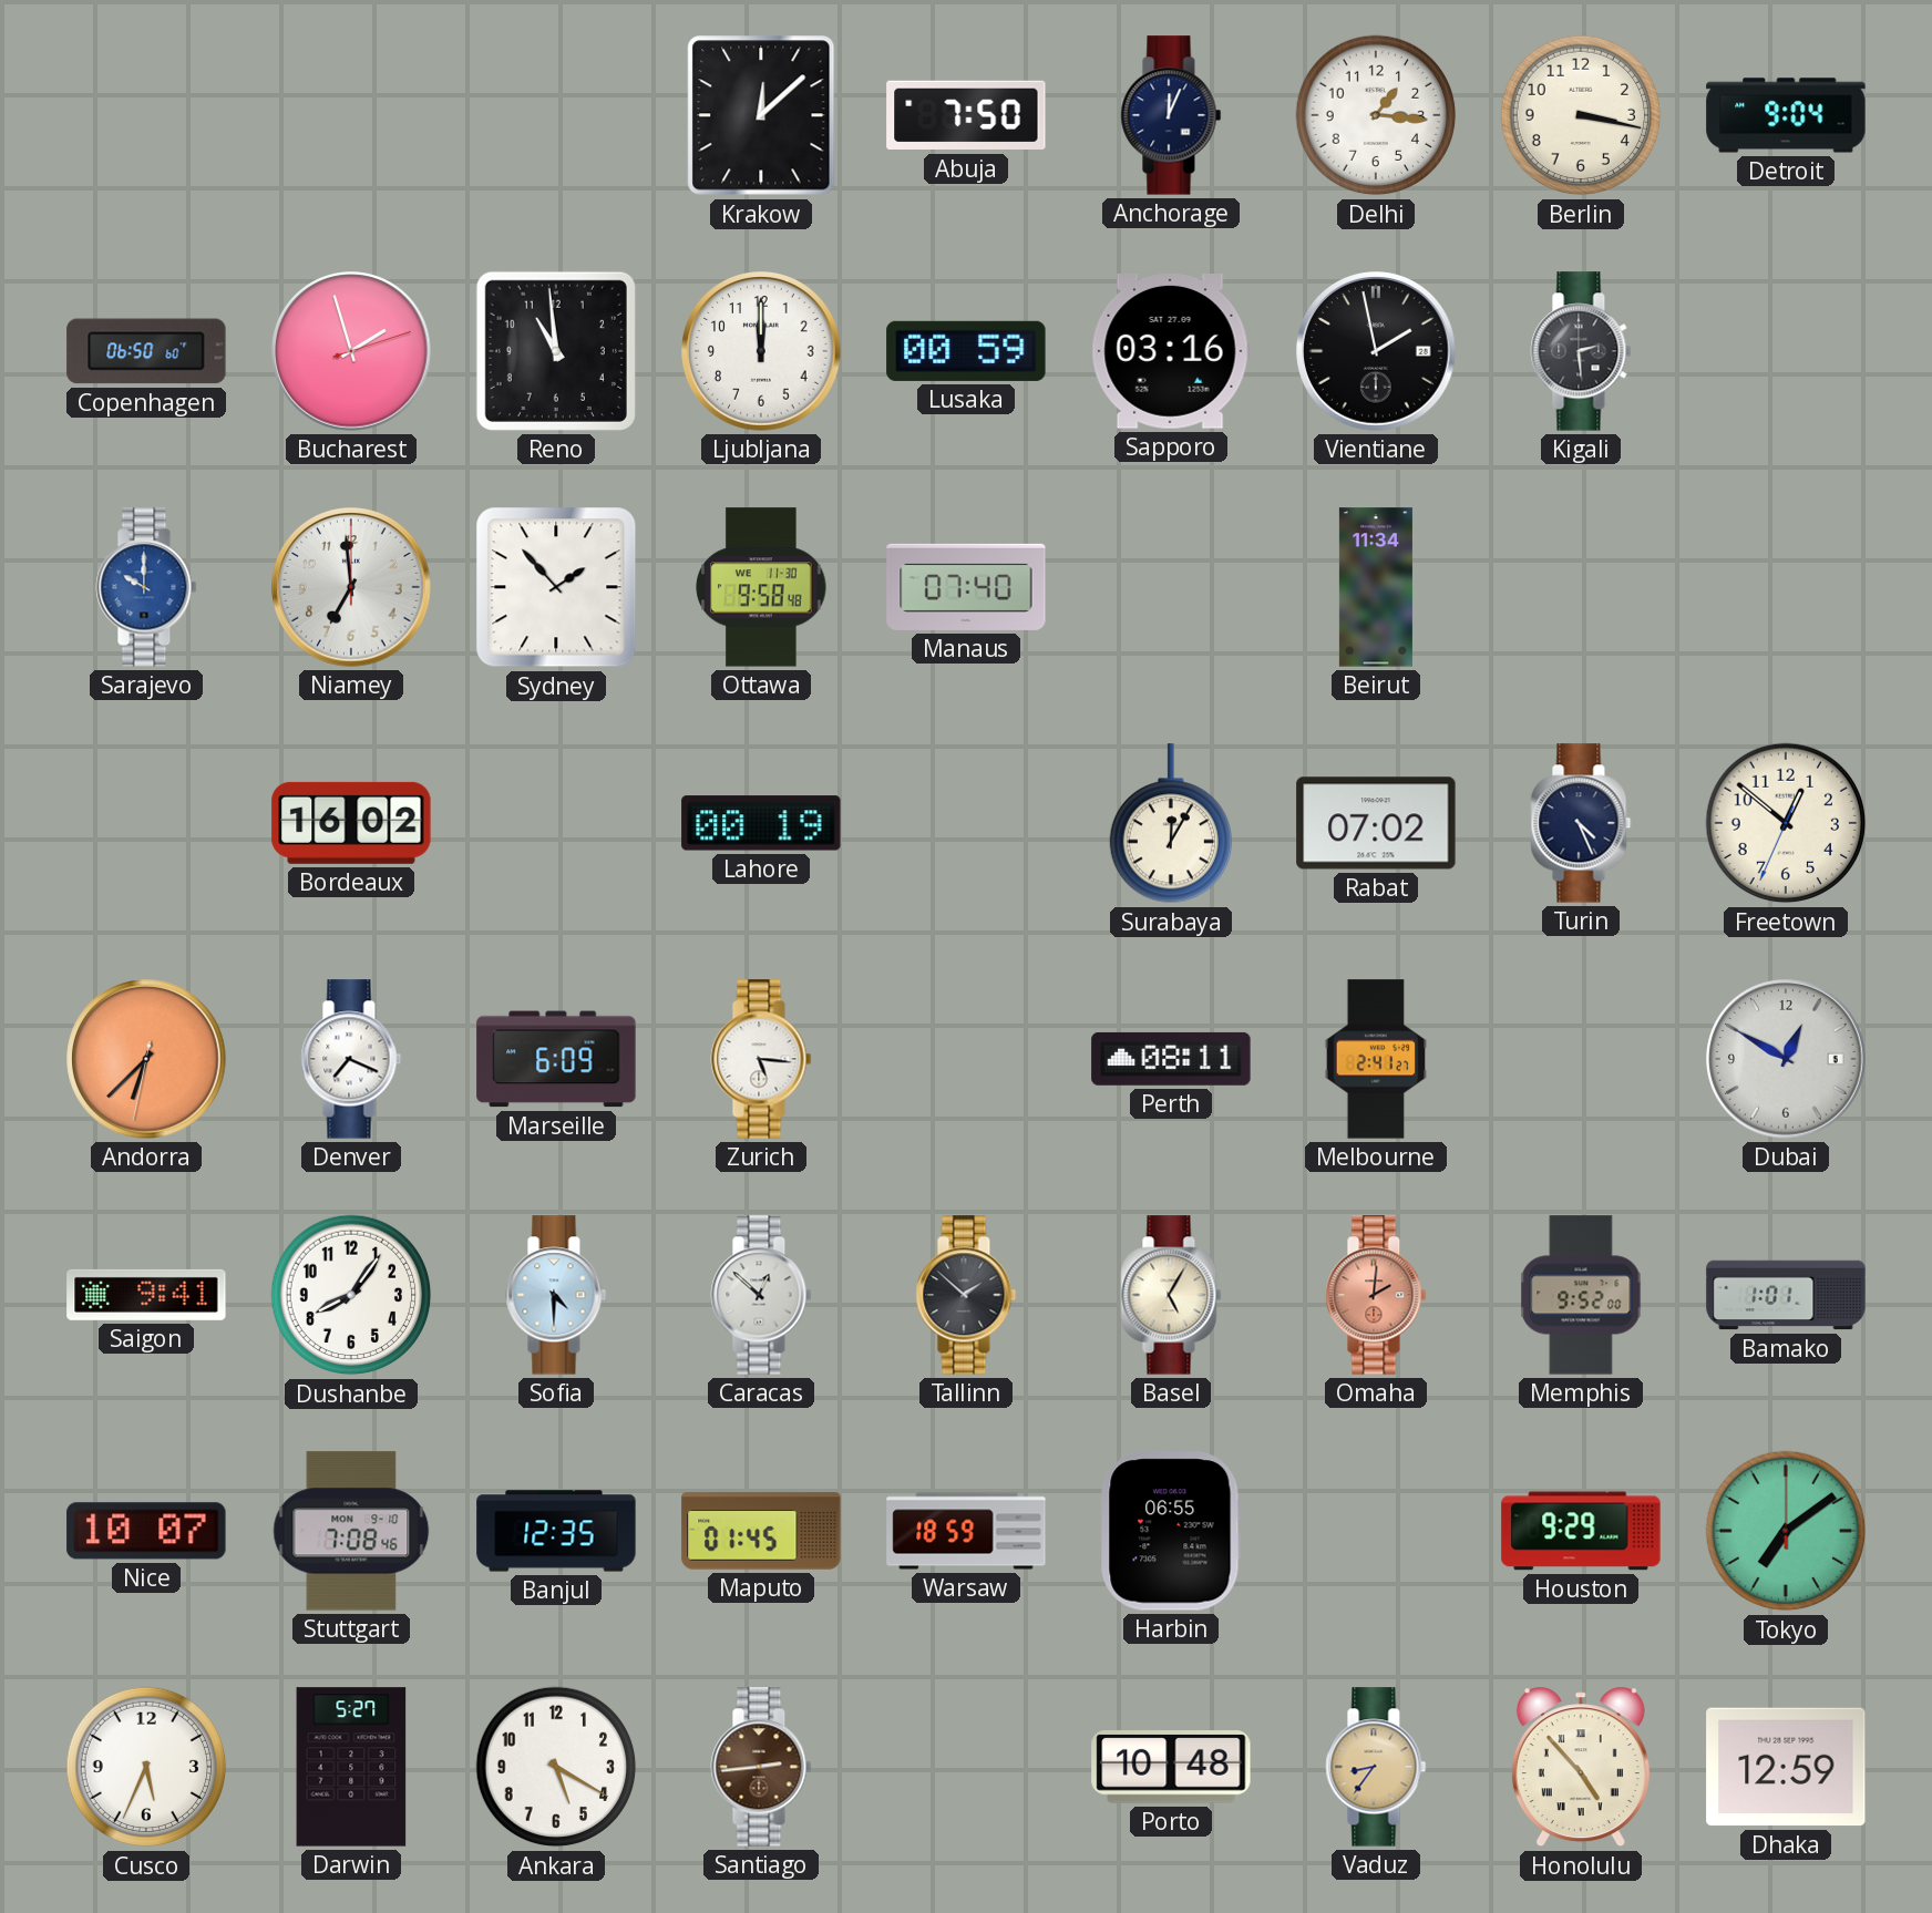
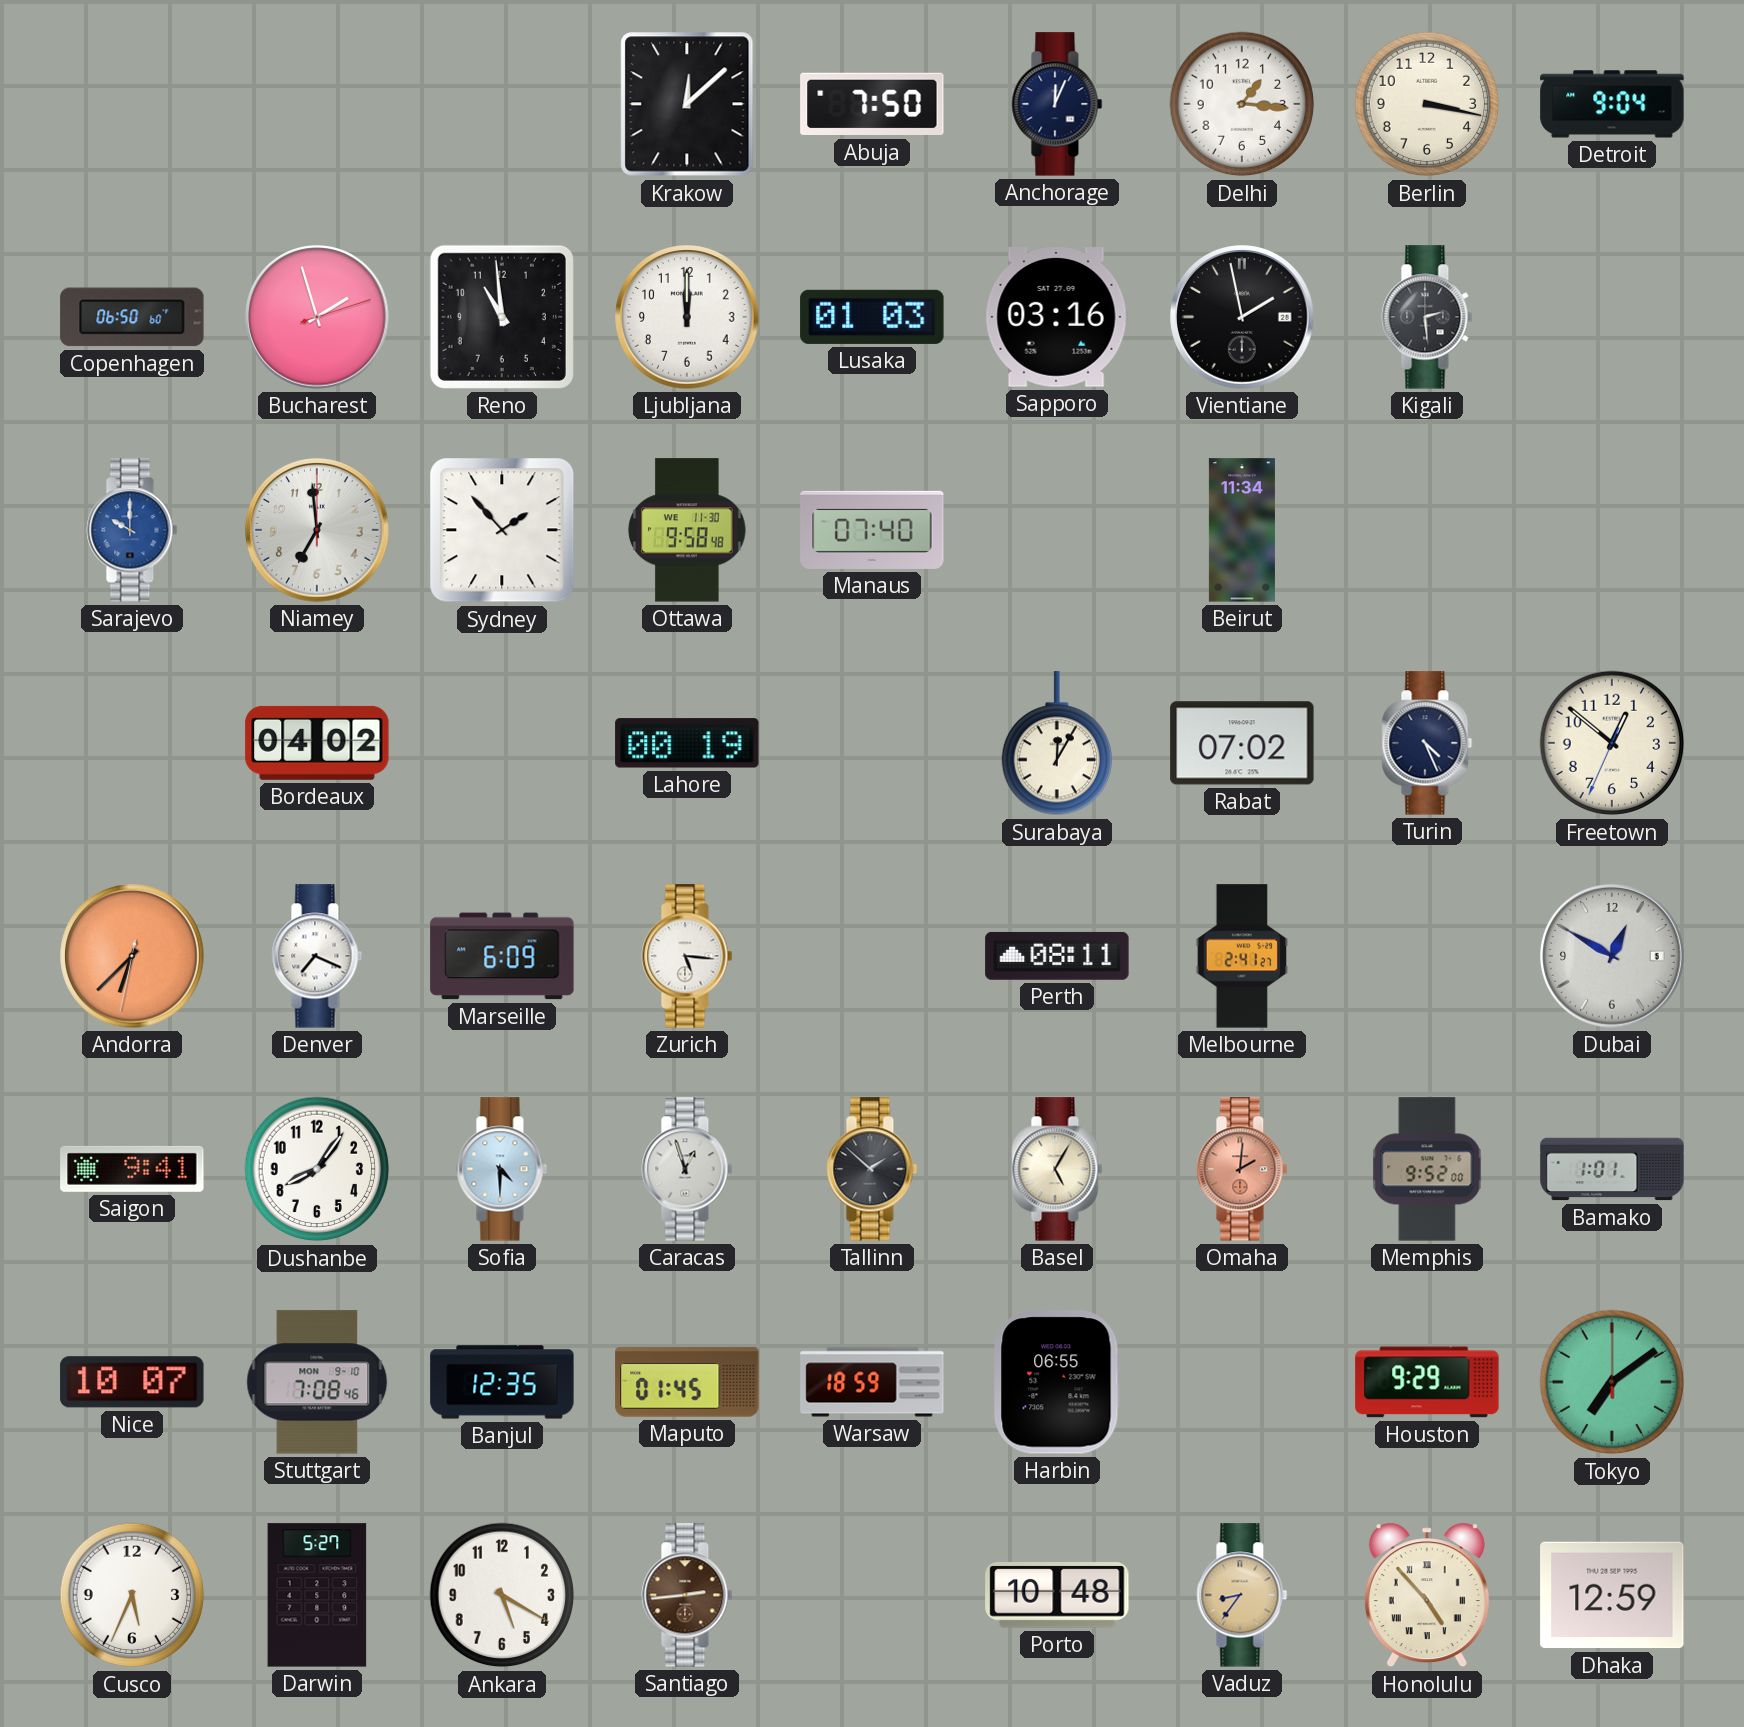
Lusaka: 00:59 -> 01:03
Bordeaux: 16:02 -> 04:02
Caracas: 12:52 -> 12:57
